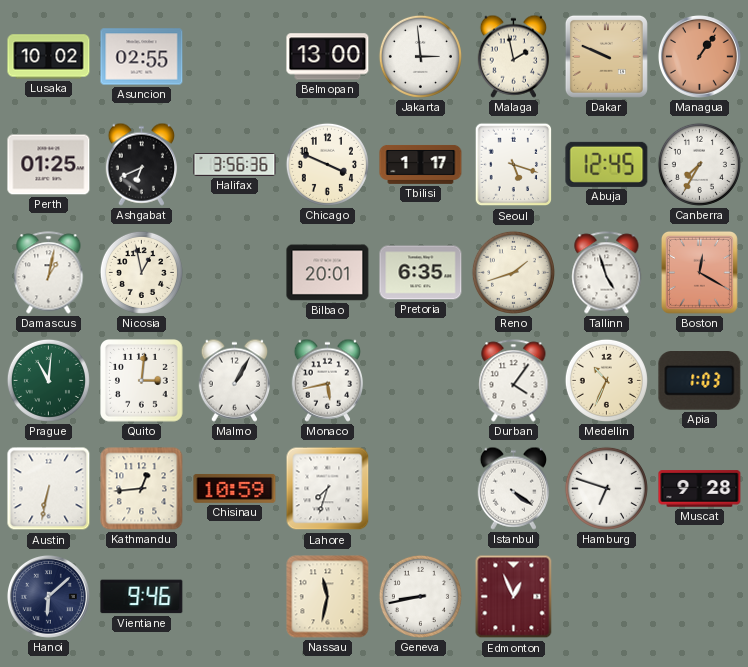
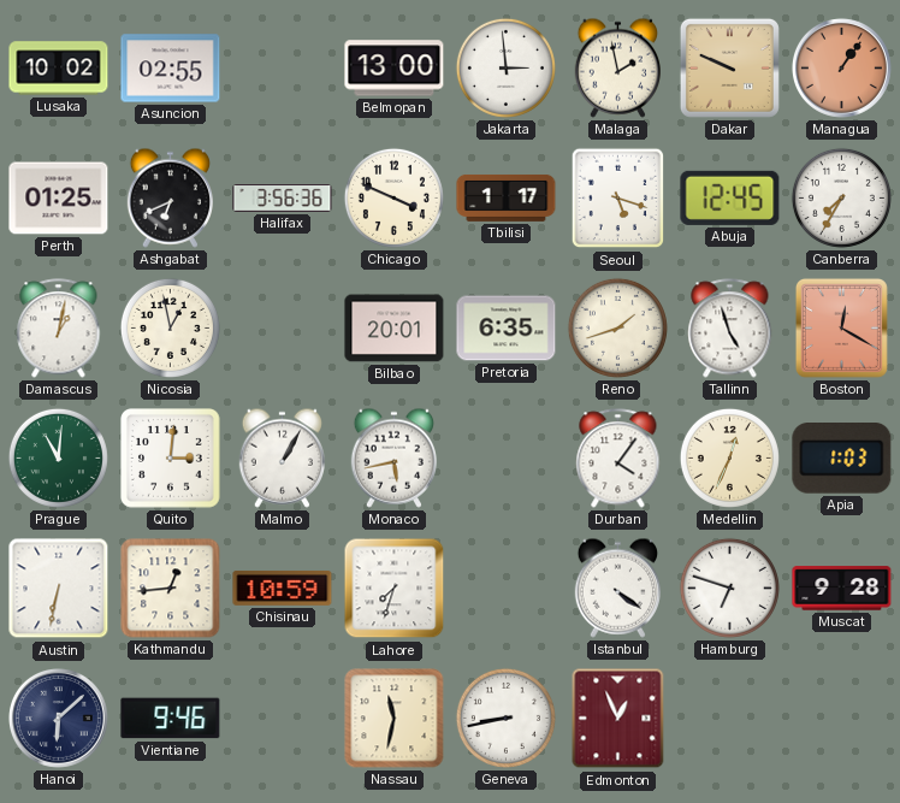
Medellin: 10:34 -> 12:34
